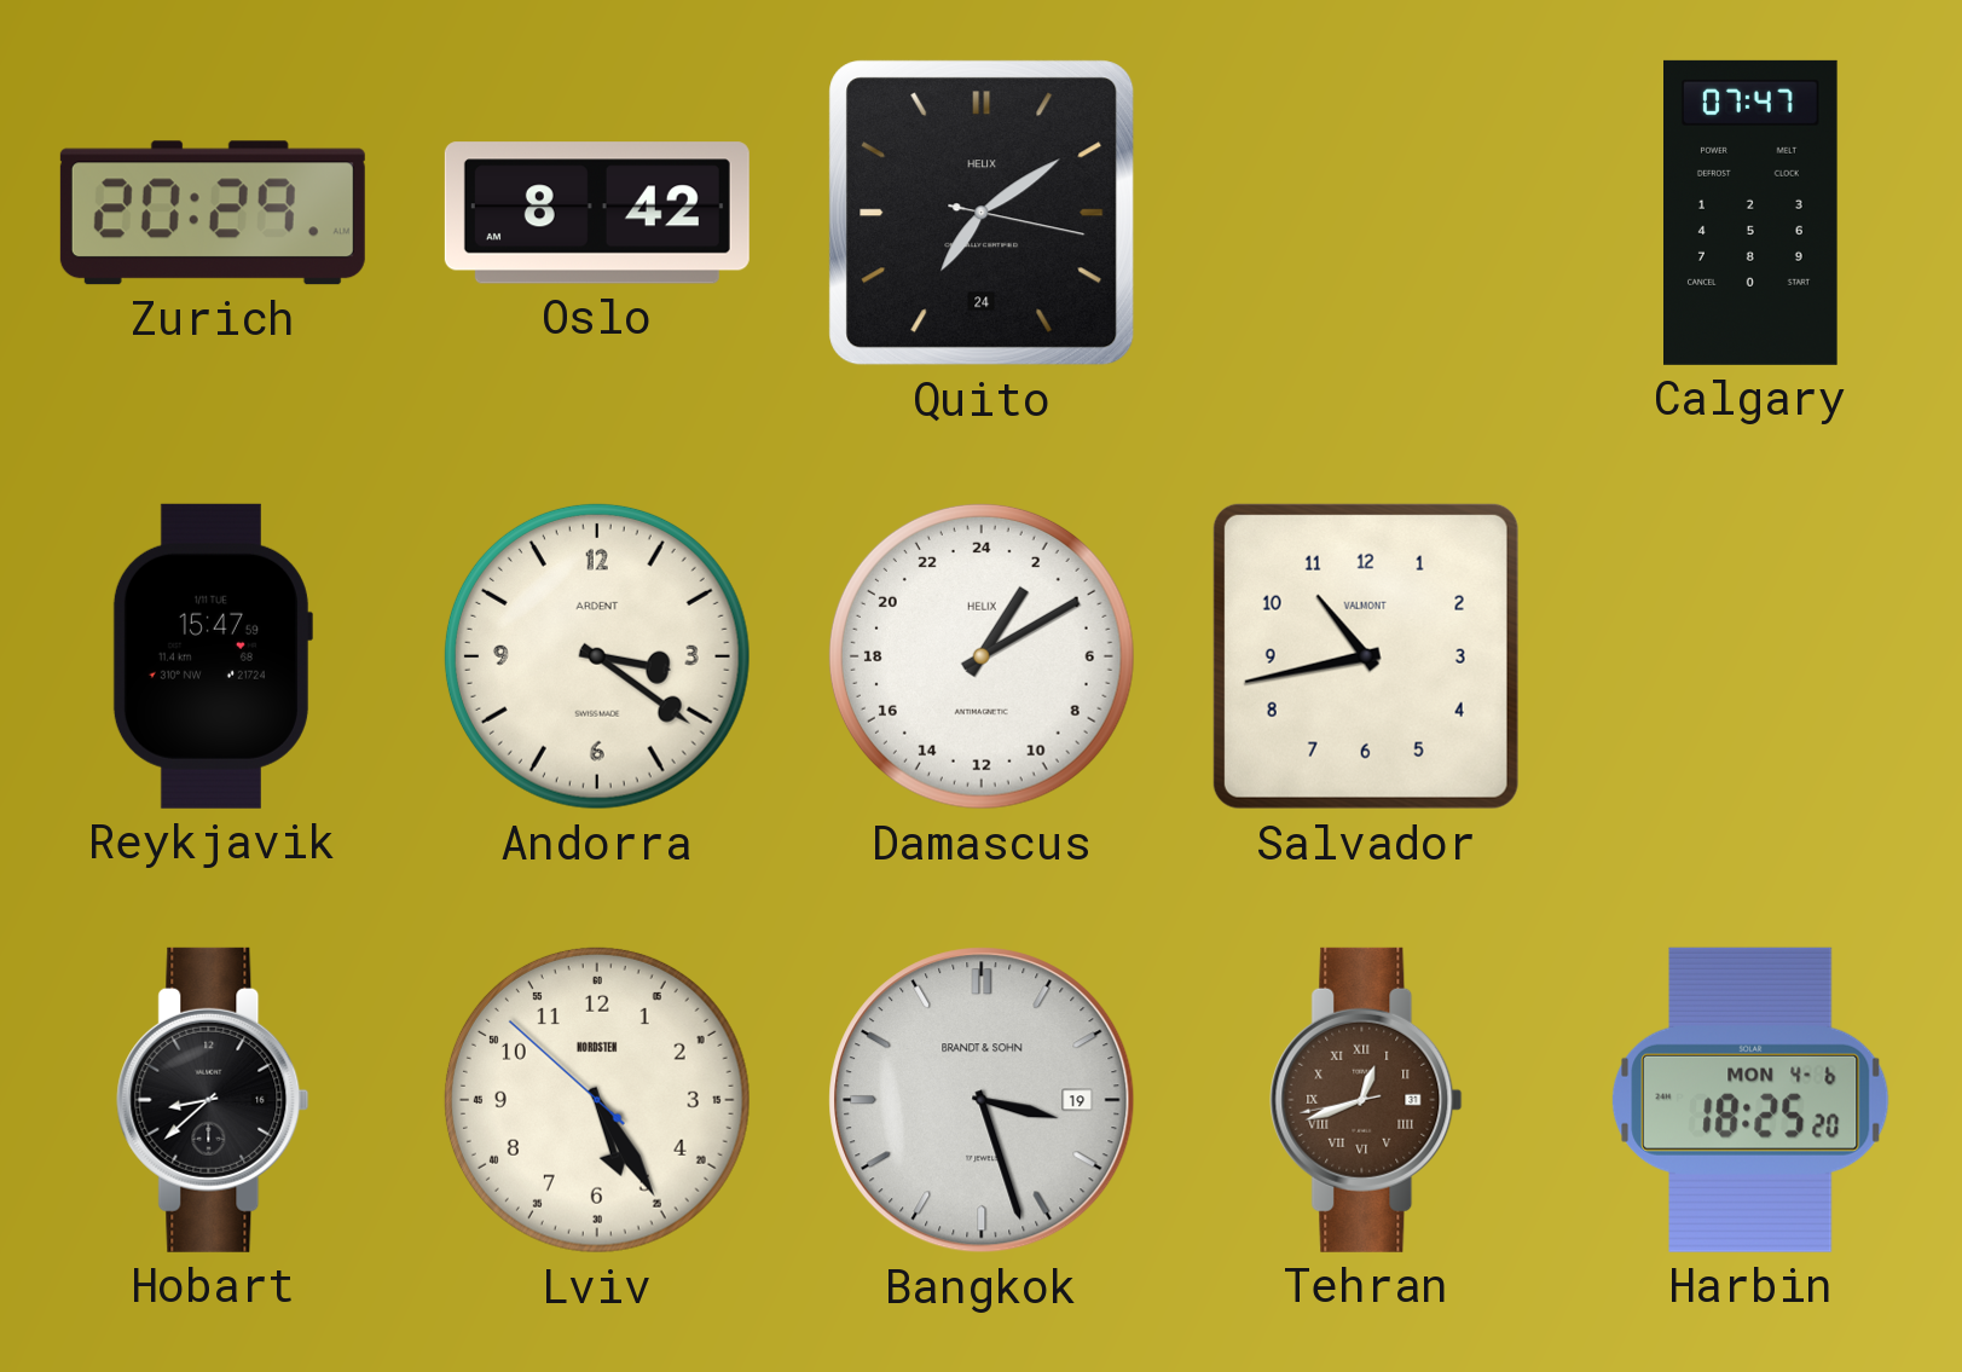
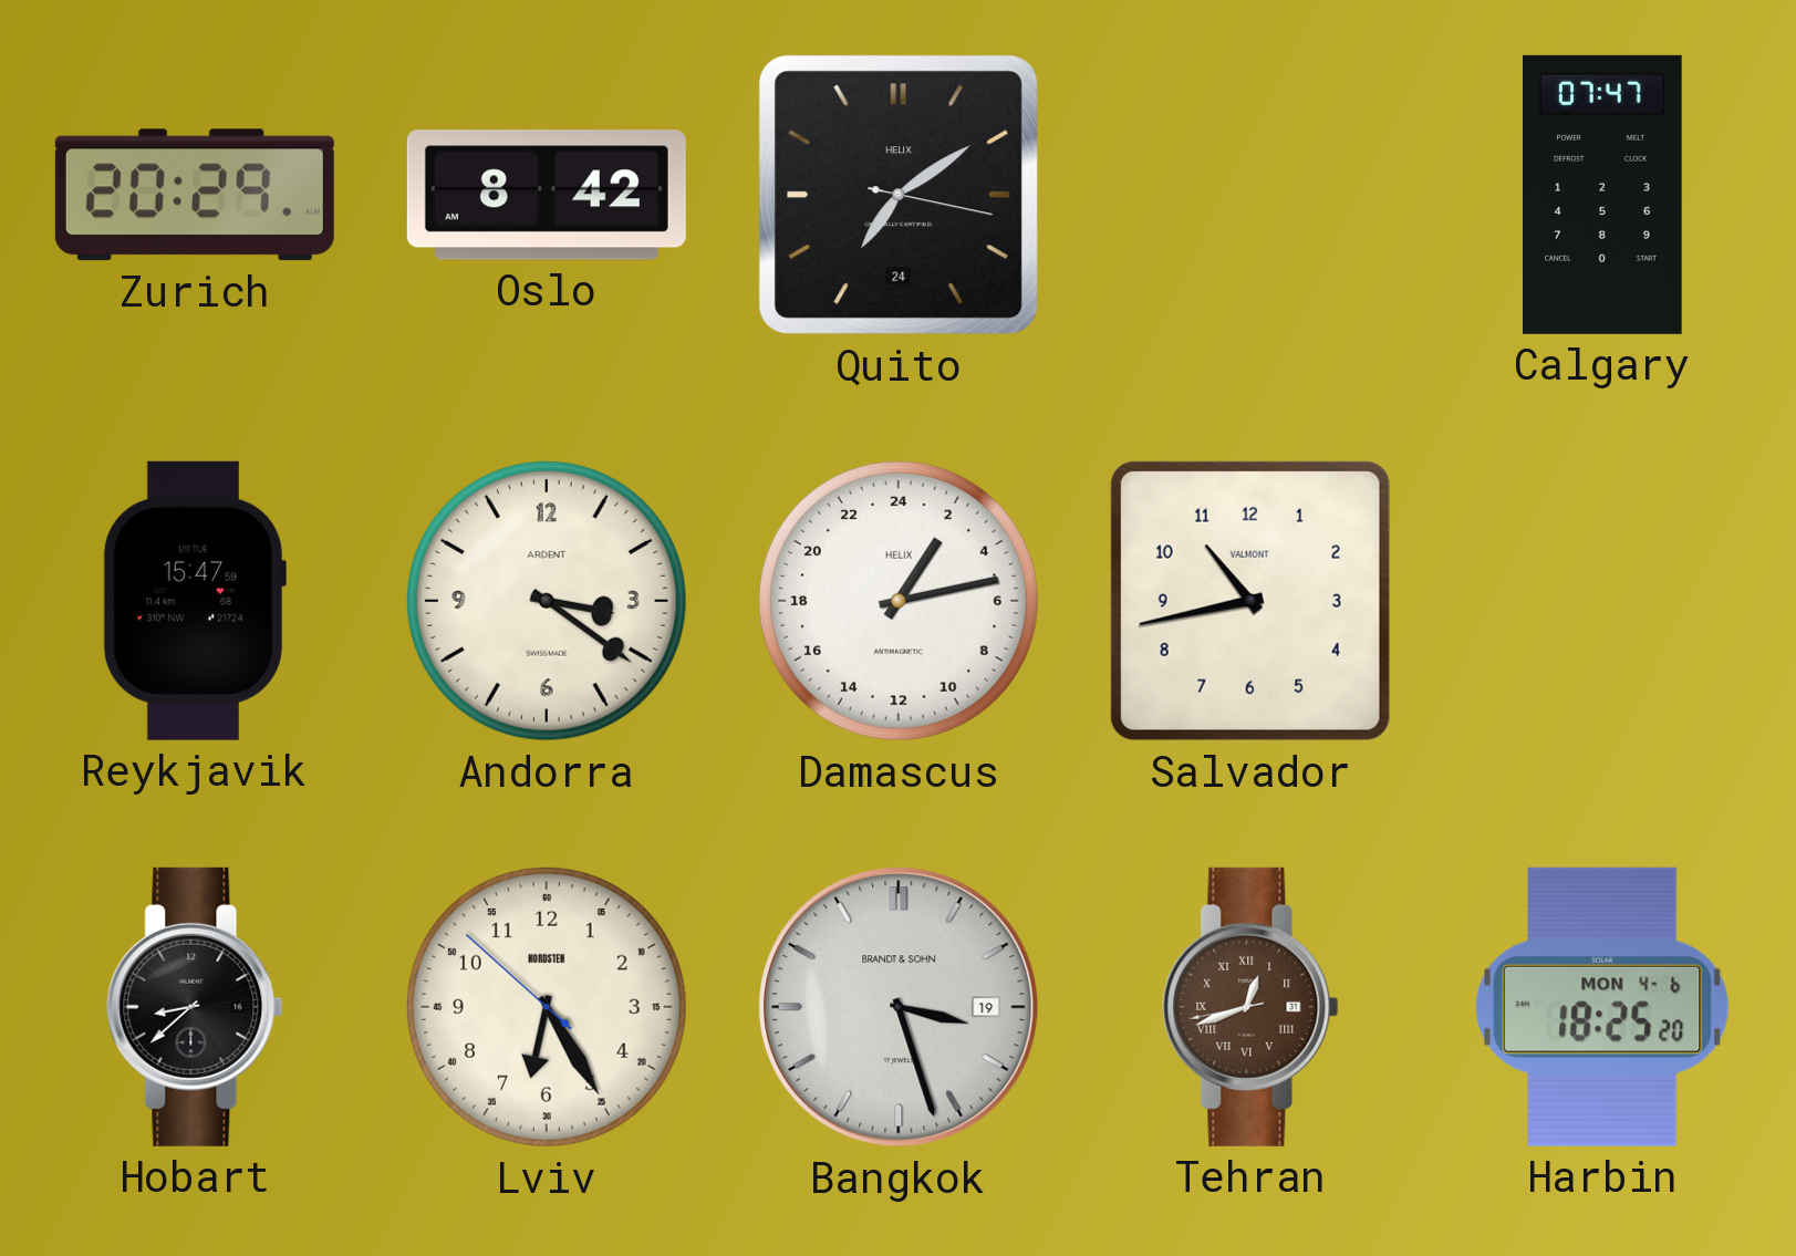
Damascus: 2:10 -> 2:13
Lviv: 5:24 -> 6:24
